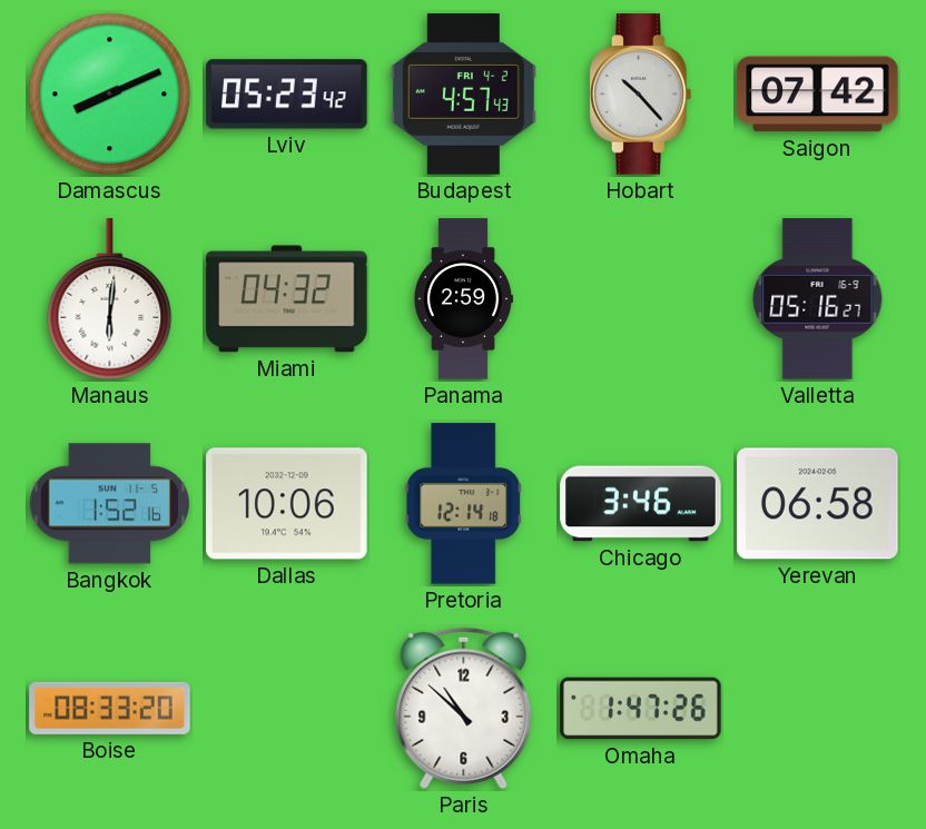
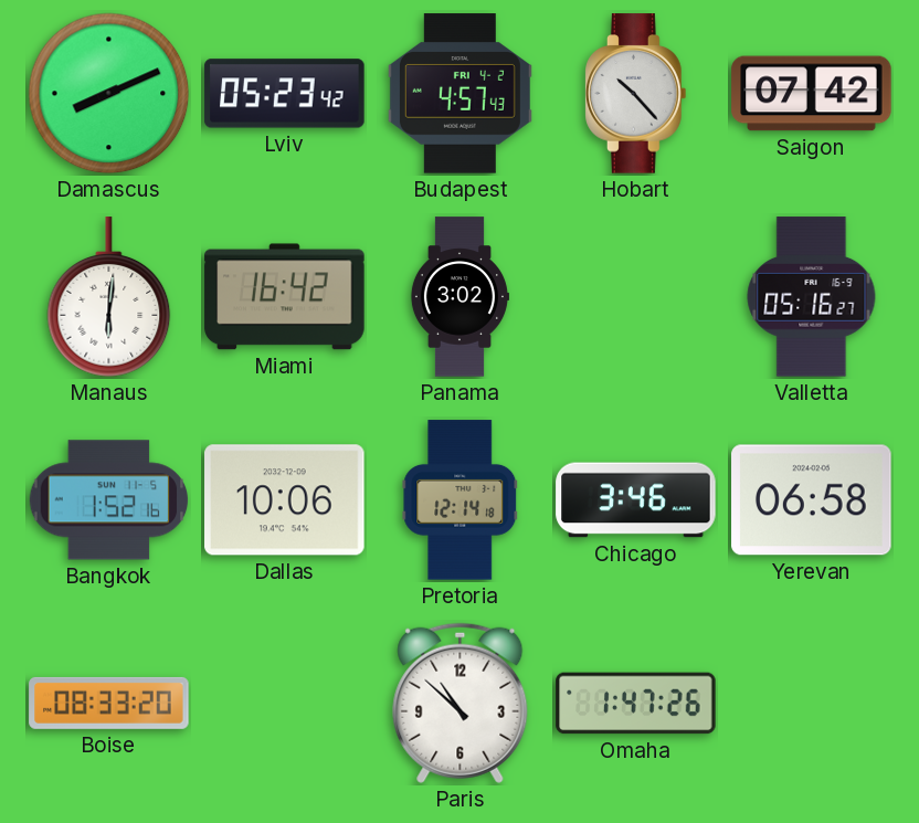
Miami: 04:32 -> 16:42
Panama: 2:59 -> 3:02
